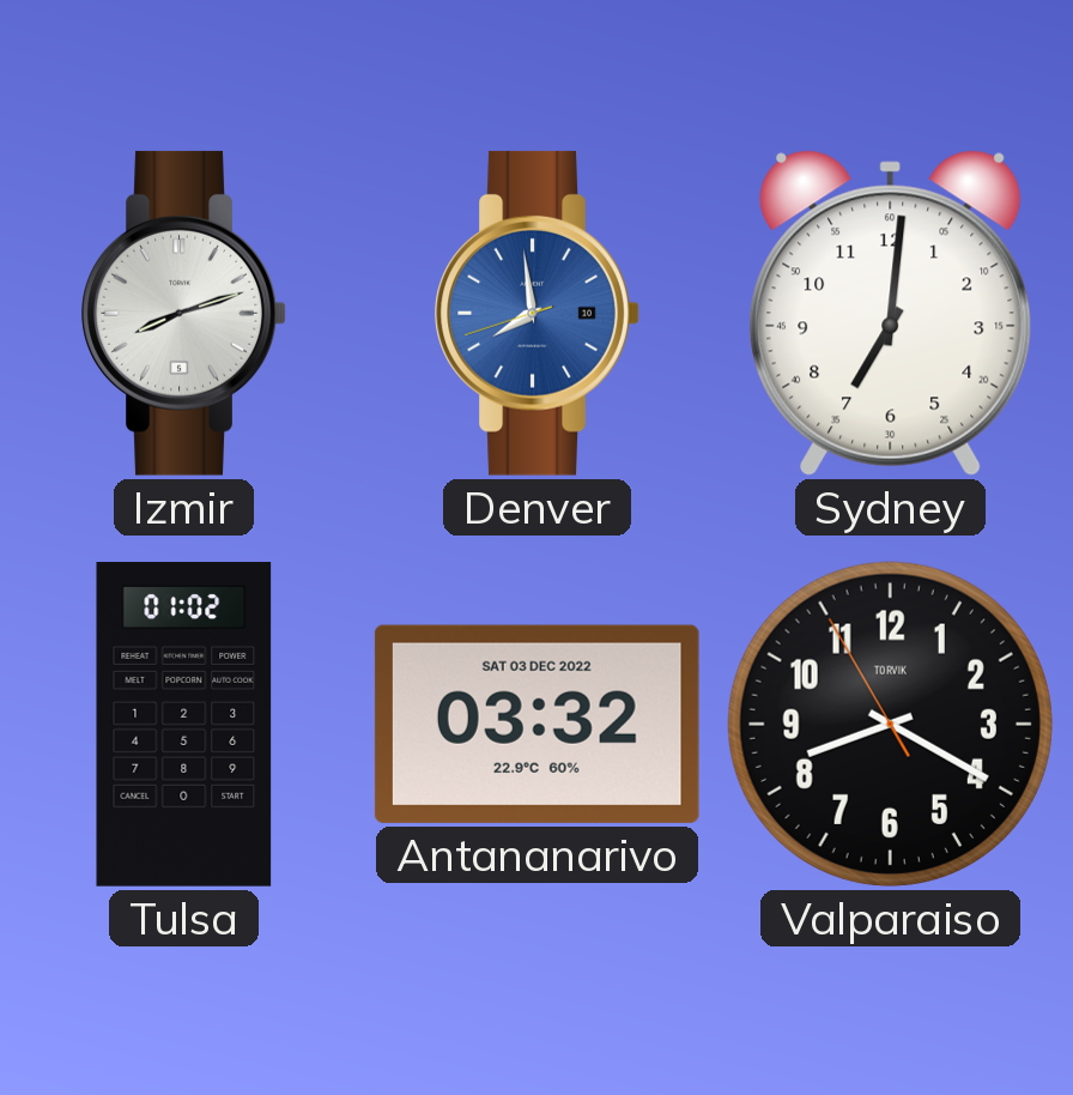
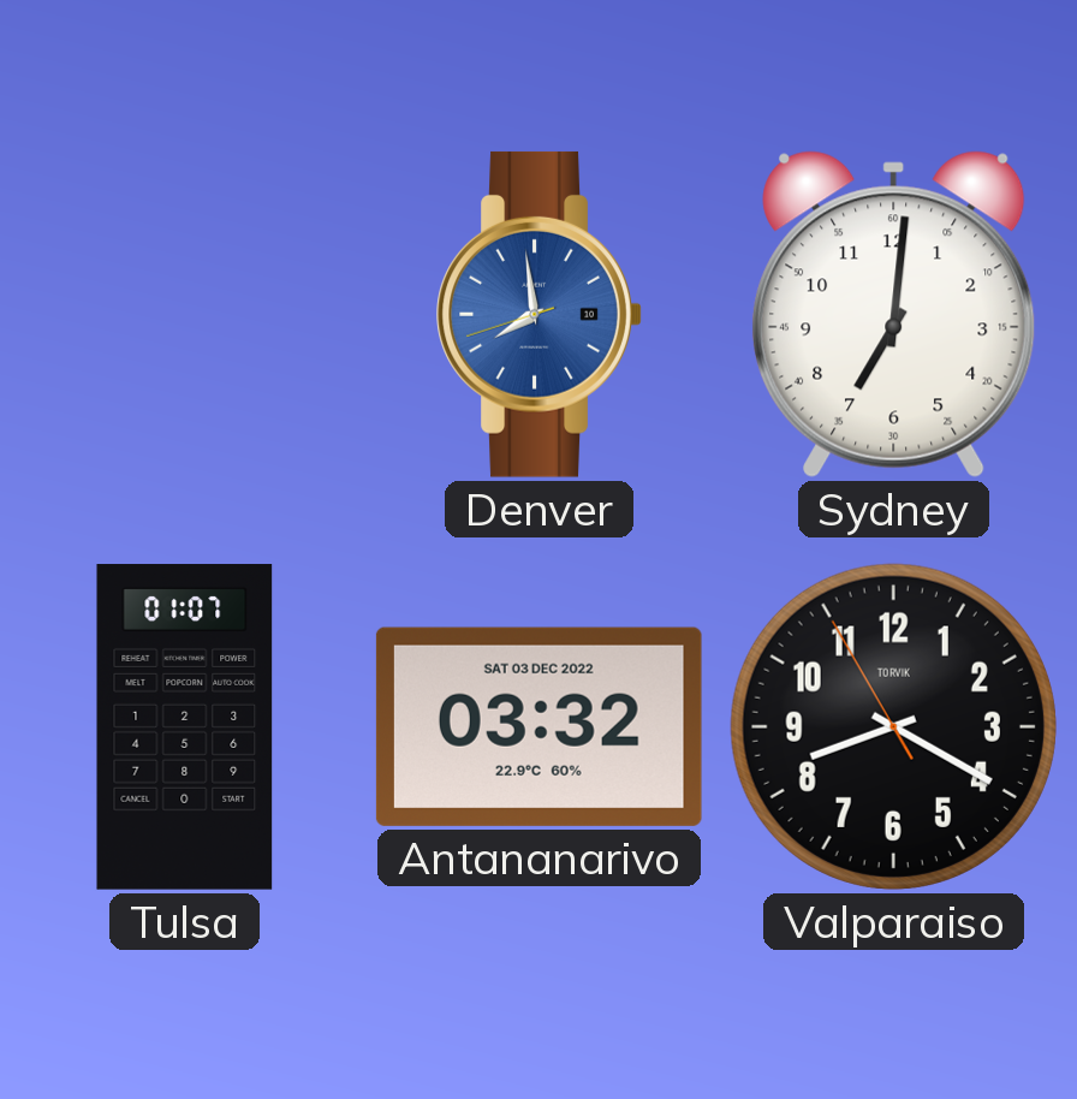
Izmir: 8:12 -> none
Tulsa: 01:02 -> 01:07
